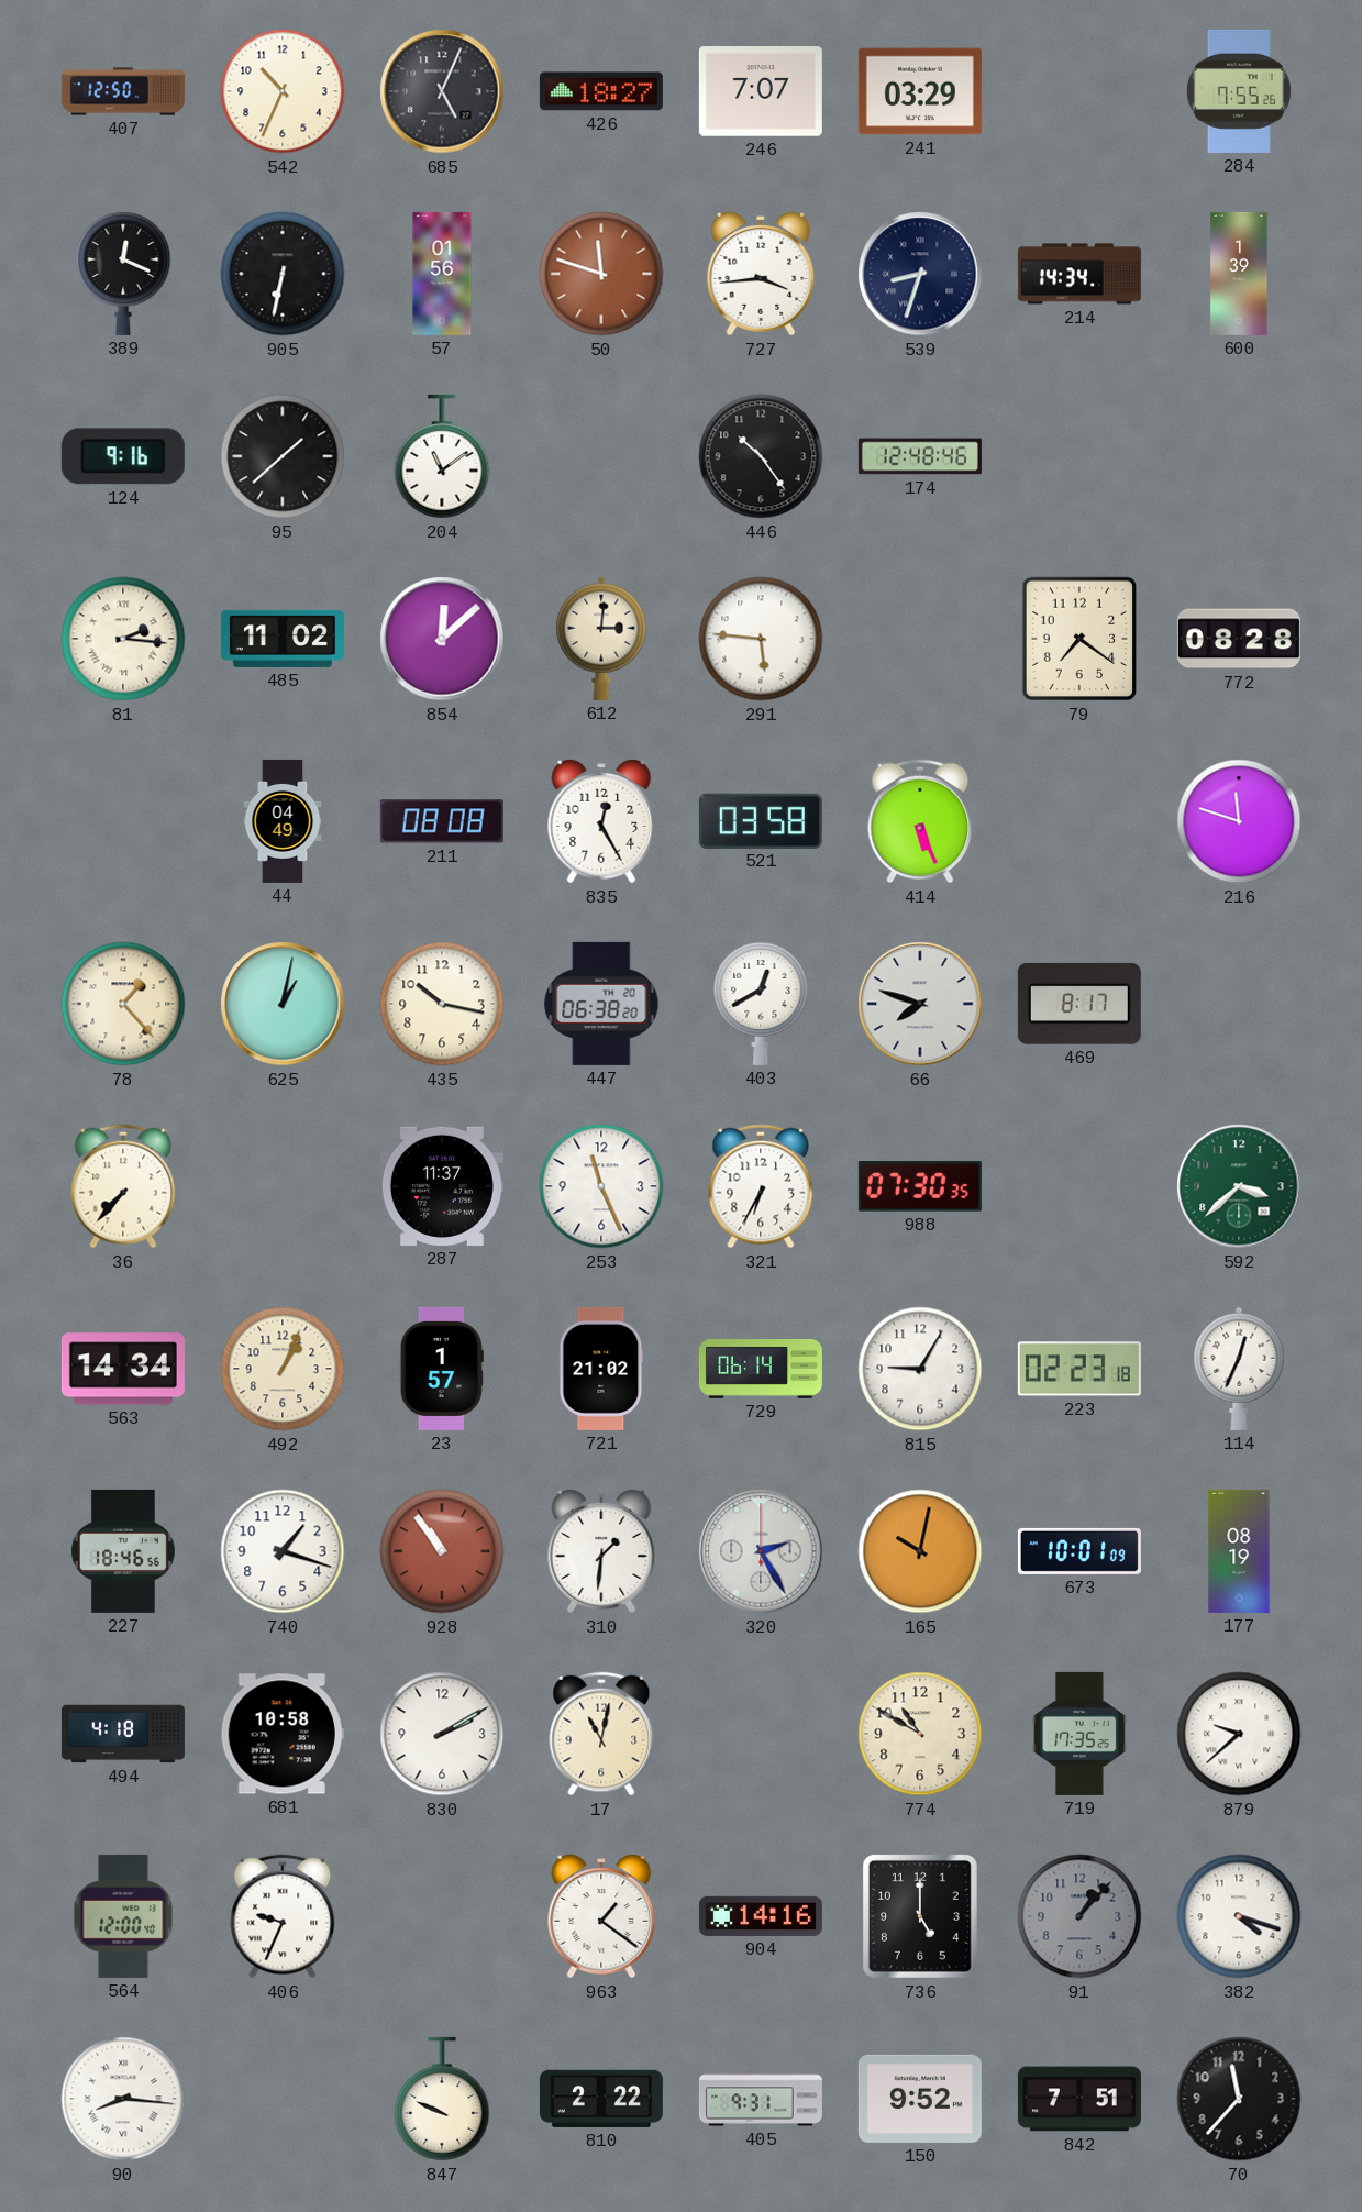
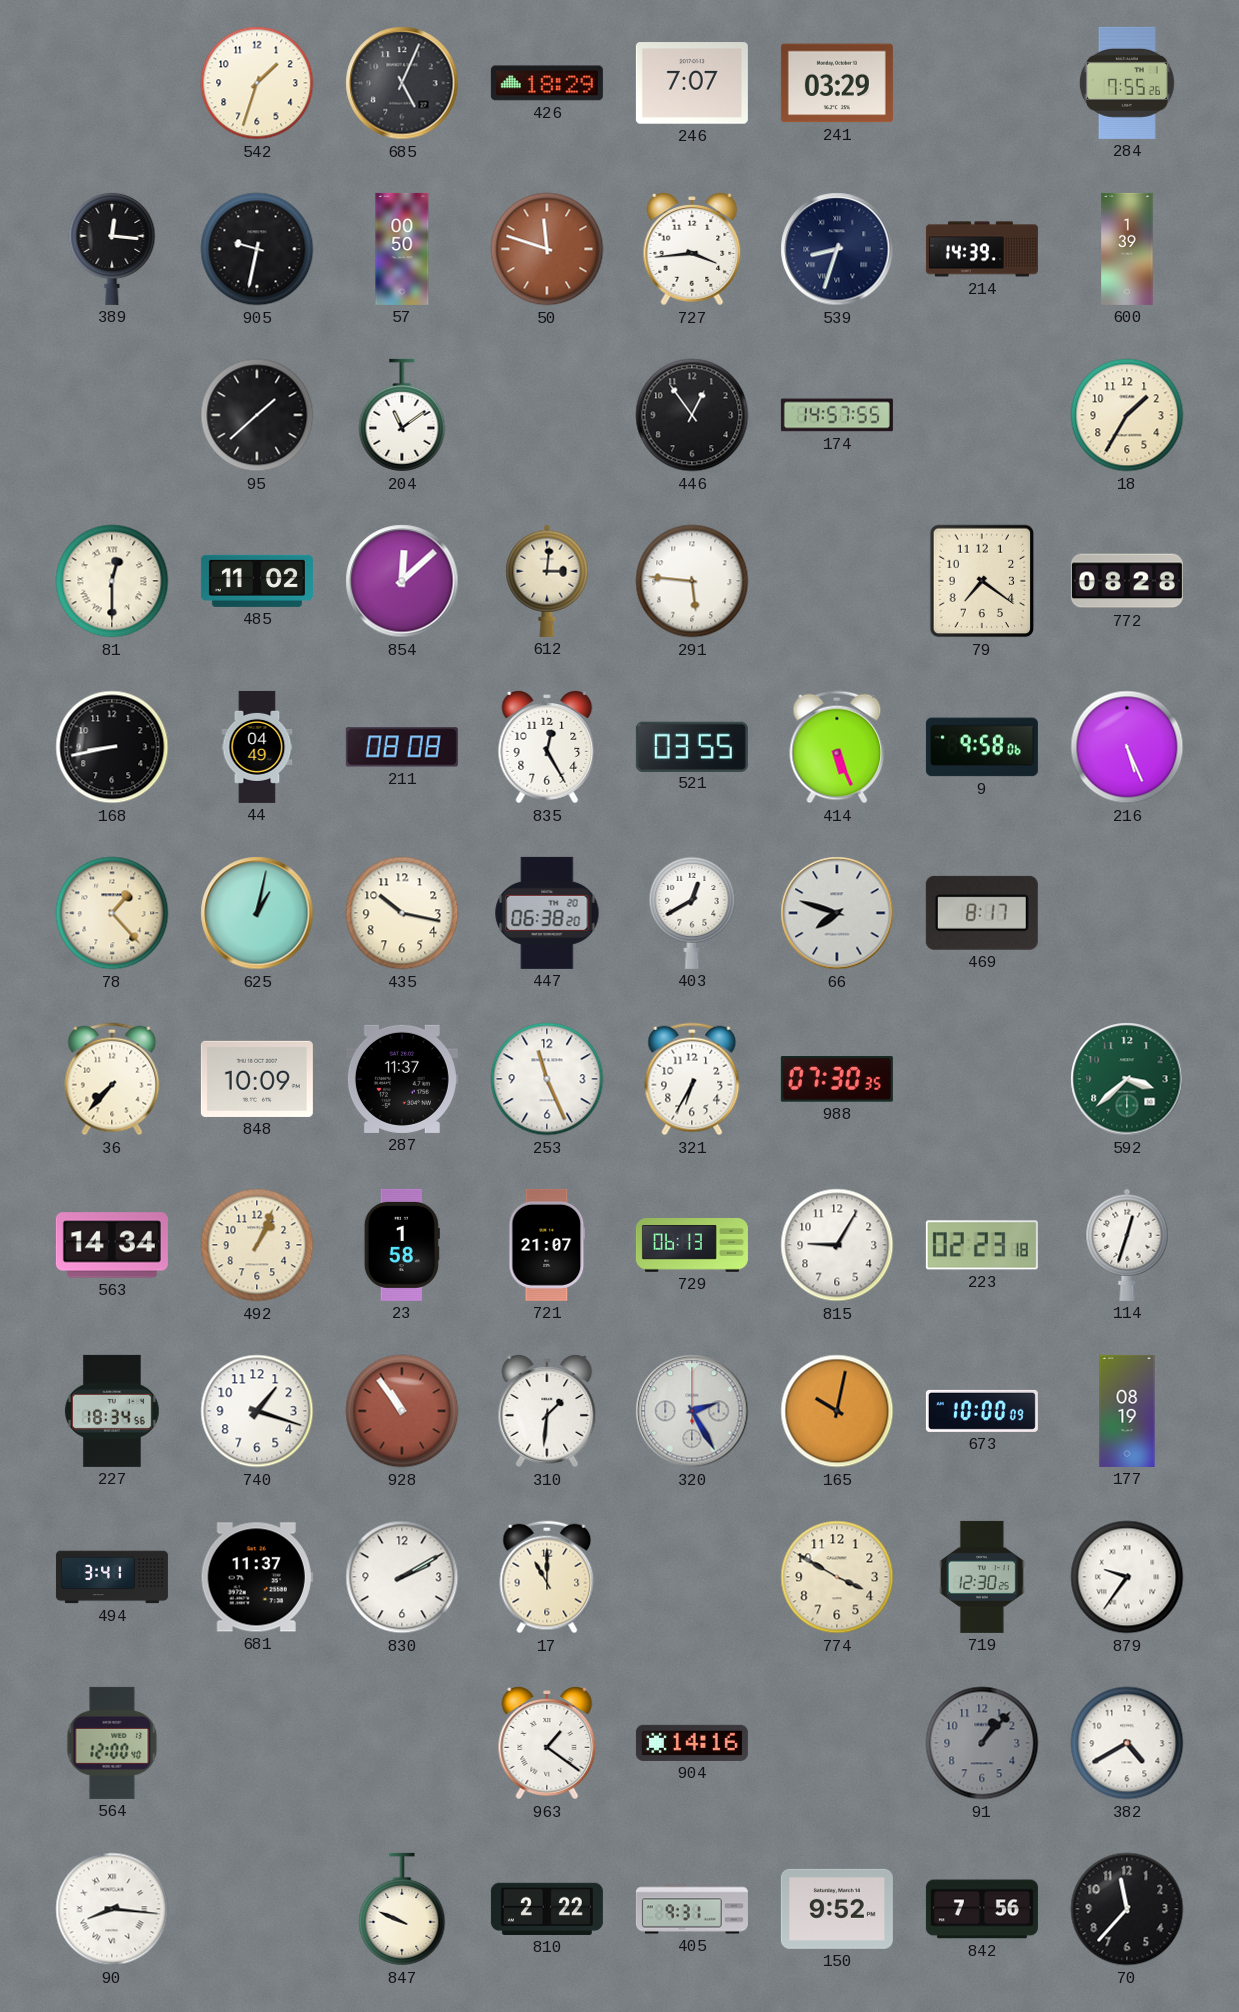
407: 12:50 -> none
542: 10:34 -> 1:33
426: 18:27 -> 18:29
389: 12:19 -> 12:16
905: 6:32 -> 9:32
57: 01:56 -> 00:50
214: 14:34 -> 14:39
124: 9:16 -> none
446: 10:24 -> 12:54
174: 12:48 -> 14:57
18: none -> 1:35
81: 2:16 -> 12:30
168: none -> 8:43
521: 03:58 -> 03:55
9: none -> 9:58
216: 11:48 -> 5:26
848: none -> 10:09
23: 1:57 -> 1:58
721: 21:02 -> 21:07
729: 06:14 -> 06:13
114: 12:34 -> 12:33
227: 18:46 -> 18:34
673: 10:01 -> 10:00
494: 4:18 -> 3:41
681: 10:58 -> 11:37
17: 11:02 -> 11:00
774: 10:50 -> 3:50
719: 17:35 -> 12:30
879: 9:38 -> 9:36
406: 9:34 -> none
736: 5:00 -> none
382: 4:18 -> 4:40
842: 7:51 -> 7:56
